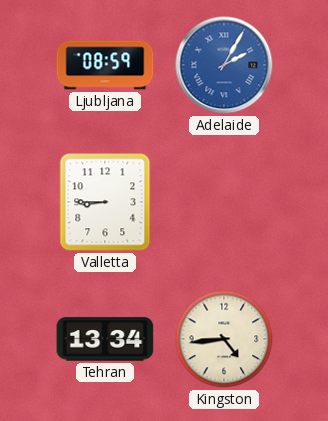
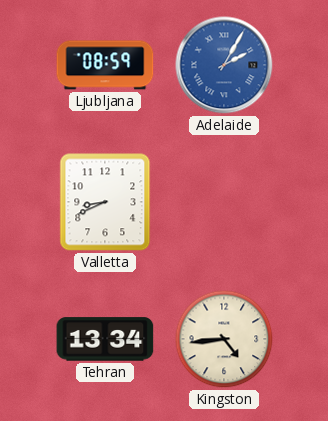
Valletta: 8:45 -> 8:41
